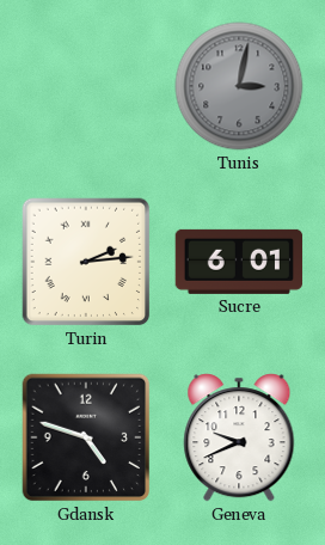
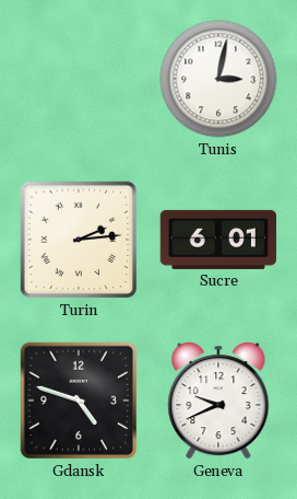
Tunis dial: grey -> white
